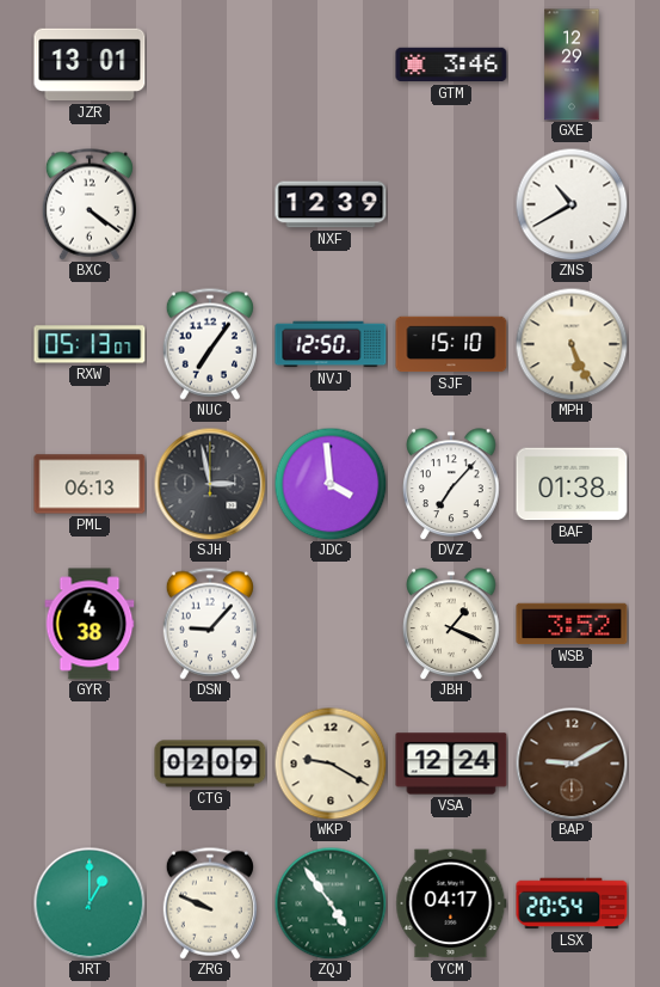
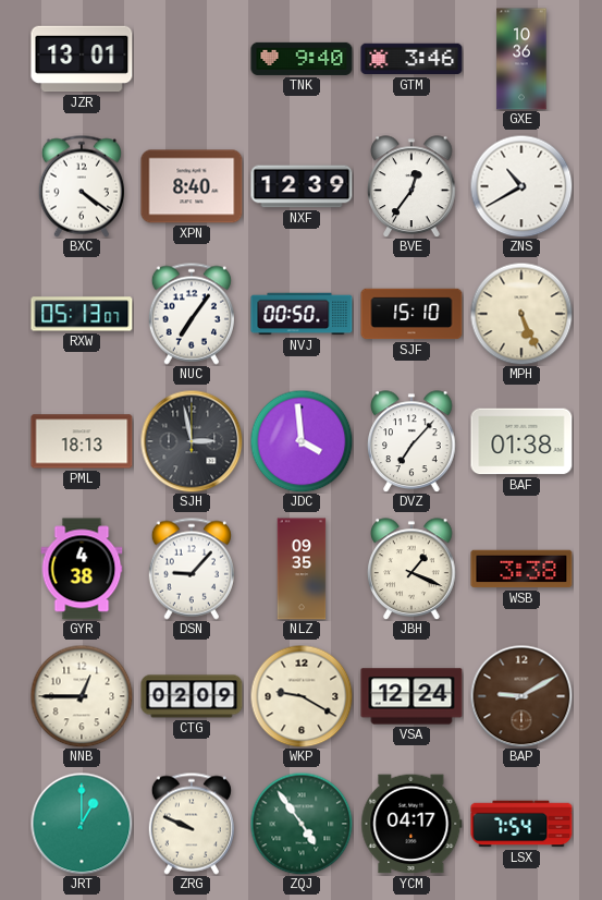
TNK: none -> 9:40
GXE: 12:29 -> 10:36
XPN: none -> 8:40
BVE: none -> 12:36
NVJ: 12:50 -> 00:50
PML: 06:13 -> 18:13
NLZ: none -> 09:35
WSB: 3:52 -> 3:38
NNB: none -> 12:45
LSX: 20:54 -> 7:54
